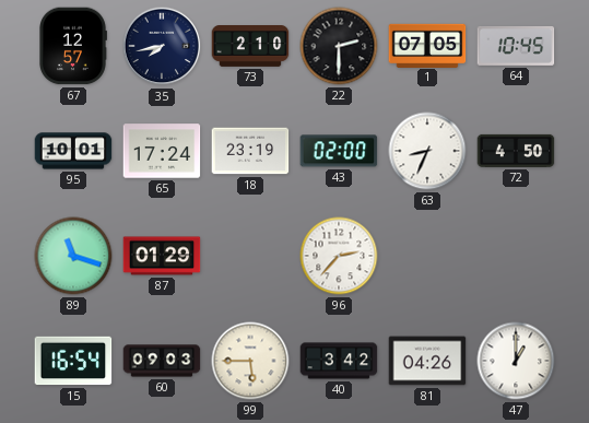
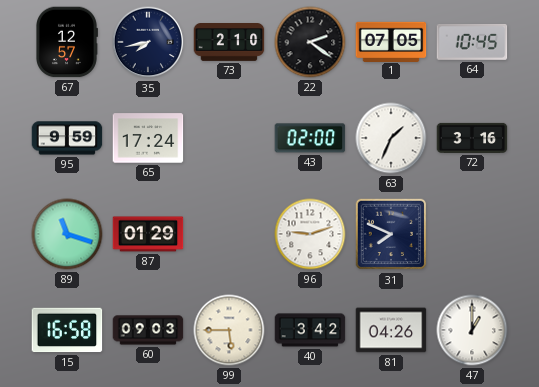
22: 2:30 -> 2:21
95: 10:01 -> 9:59
18: 23:19 -> none
63: 8:34 -> 1:34
72: 4:50 -> 3:16
96: 2:37 -> 9:12
31: none -> 7:49
15: 16:54 -> 16:58
